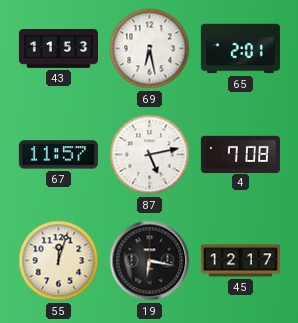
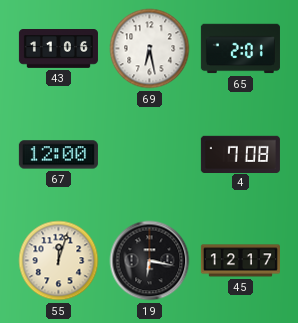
43: 11:53 -> 11:06
67: 11:57 -> 12:00
87: 5:13 -> none
